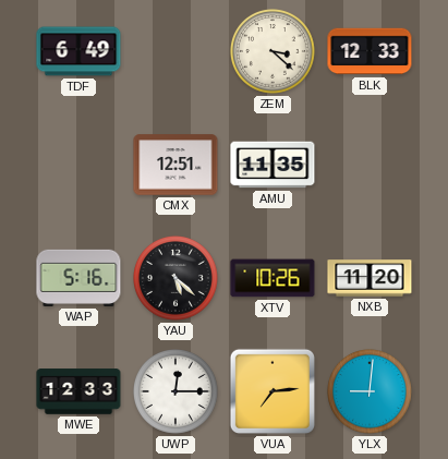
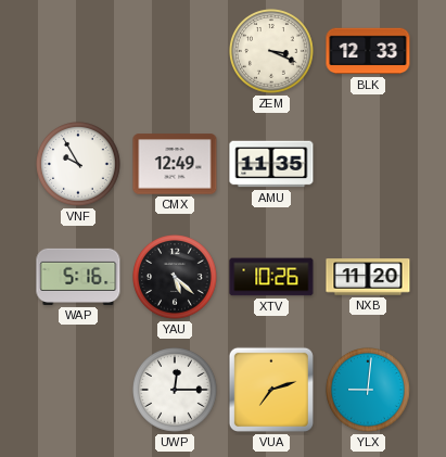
TDF: 6:49 -> none
ZEM: 3:22 -> 3:19
VNF: none -> 9:55
CMX: 12:51 -> 12:49
MWE: 12:33 -> none
VUA: 7:14 -> 7:12
